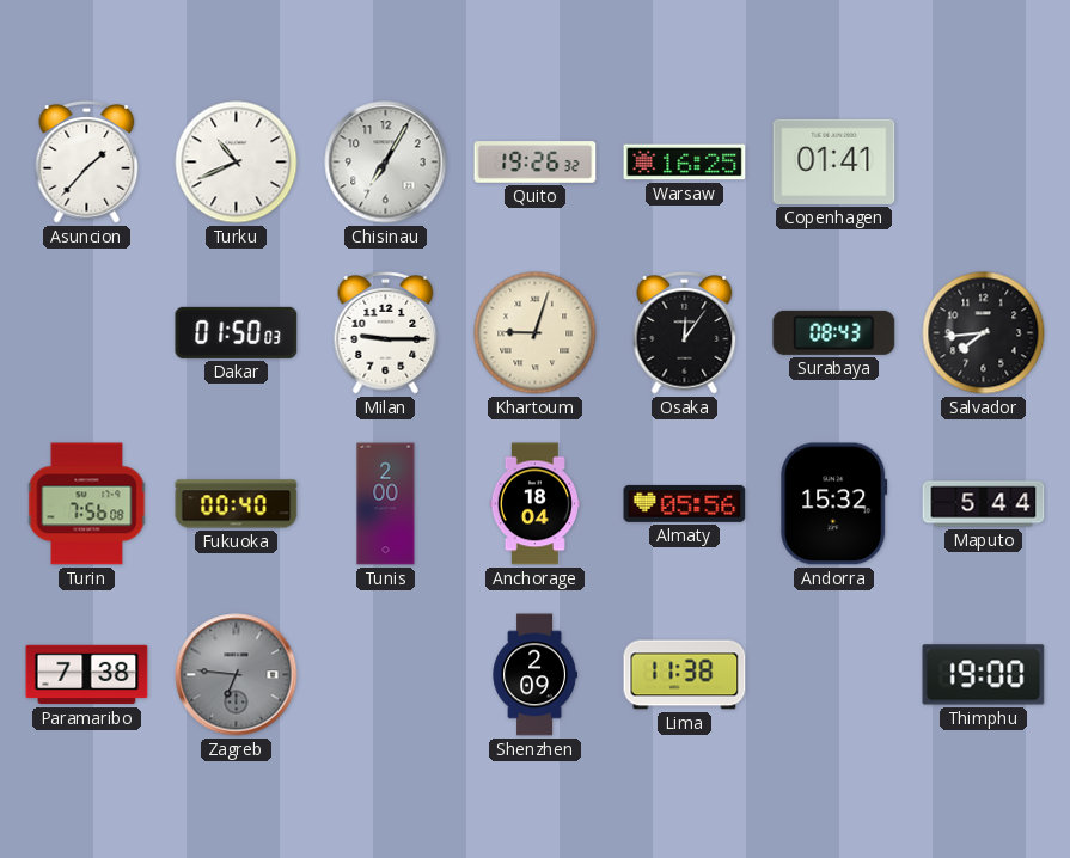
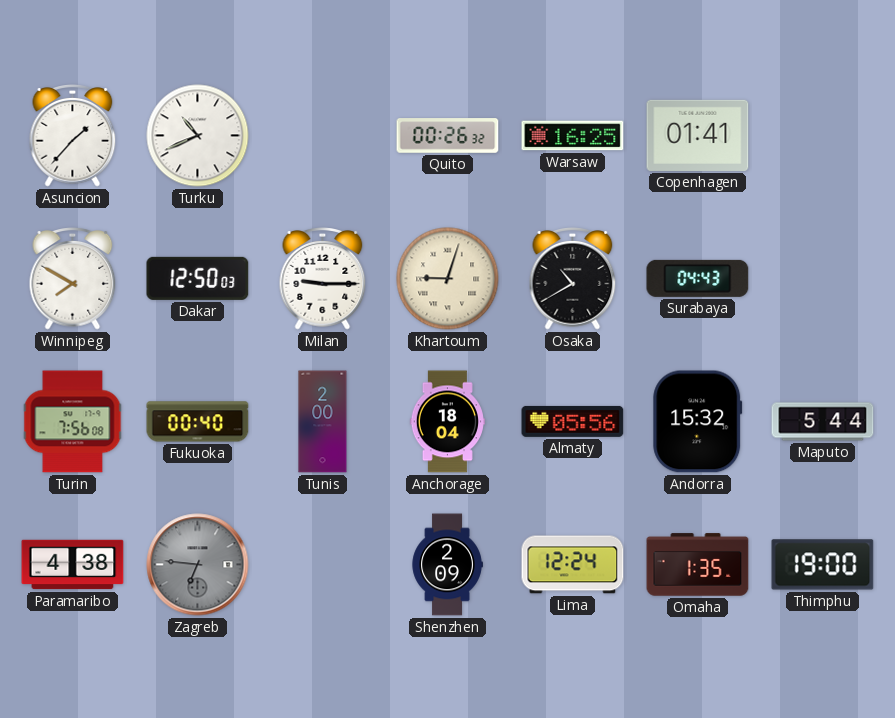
Chisinau: 7:05 -> none
Quito: 19:26 -> 00:26
Winnipeg: none -> 7:50
Dakar: 01:50 -> 12:50
Osaka: 12:06 -> 10:40
Surabaya: 08:43 -> 04:43
Salvador: 7:44 -> none
Paramaribo: 7:38 -> 4:38
Lima: 11:38 -> 12:24
Omaha: none -> 1:35
